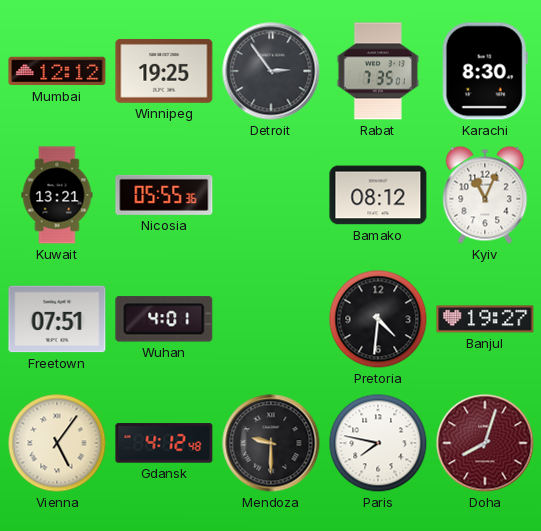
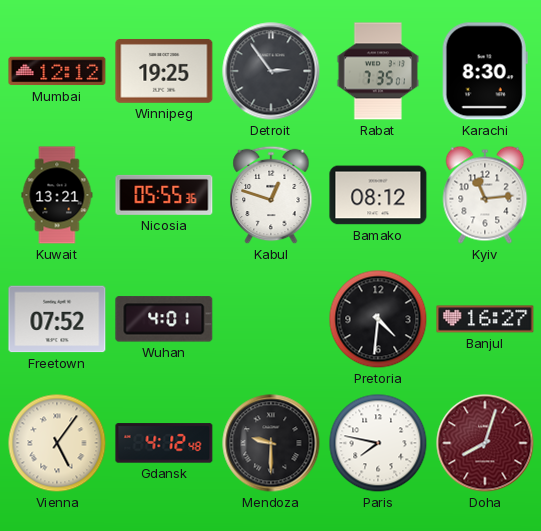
Kabul: none -> 12:48
Kyiv: 11:04 -> 11:14
Freetown: 07:51 -> 07:52
Banjul: 19:27 -> 16:27
